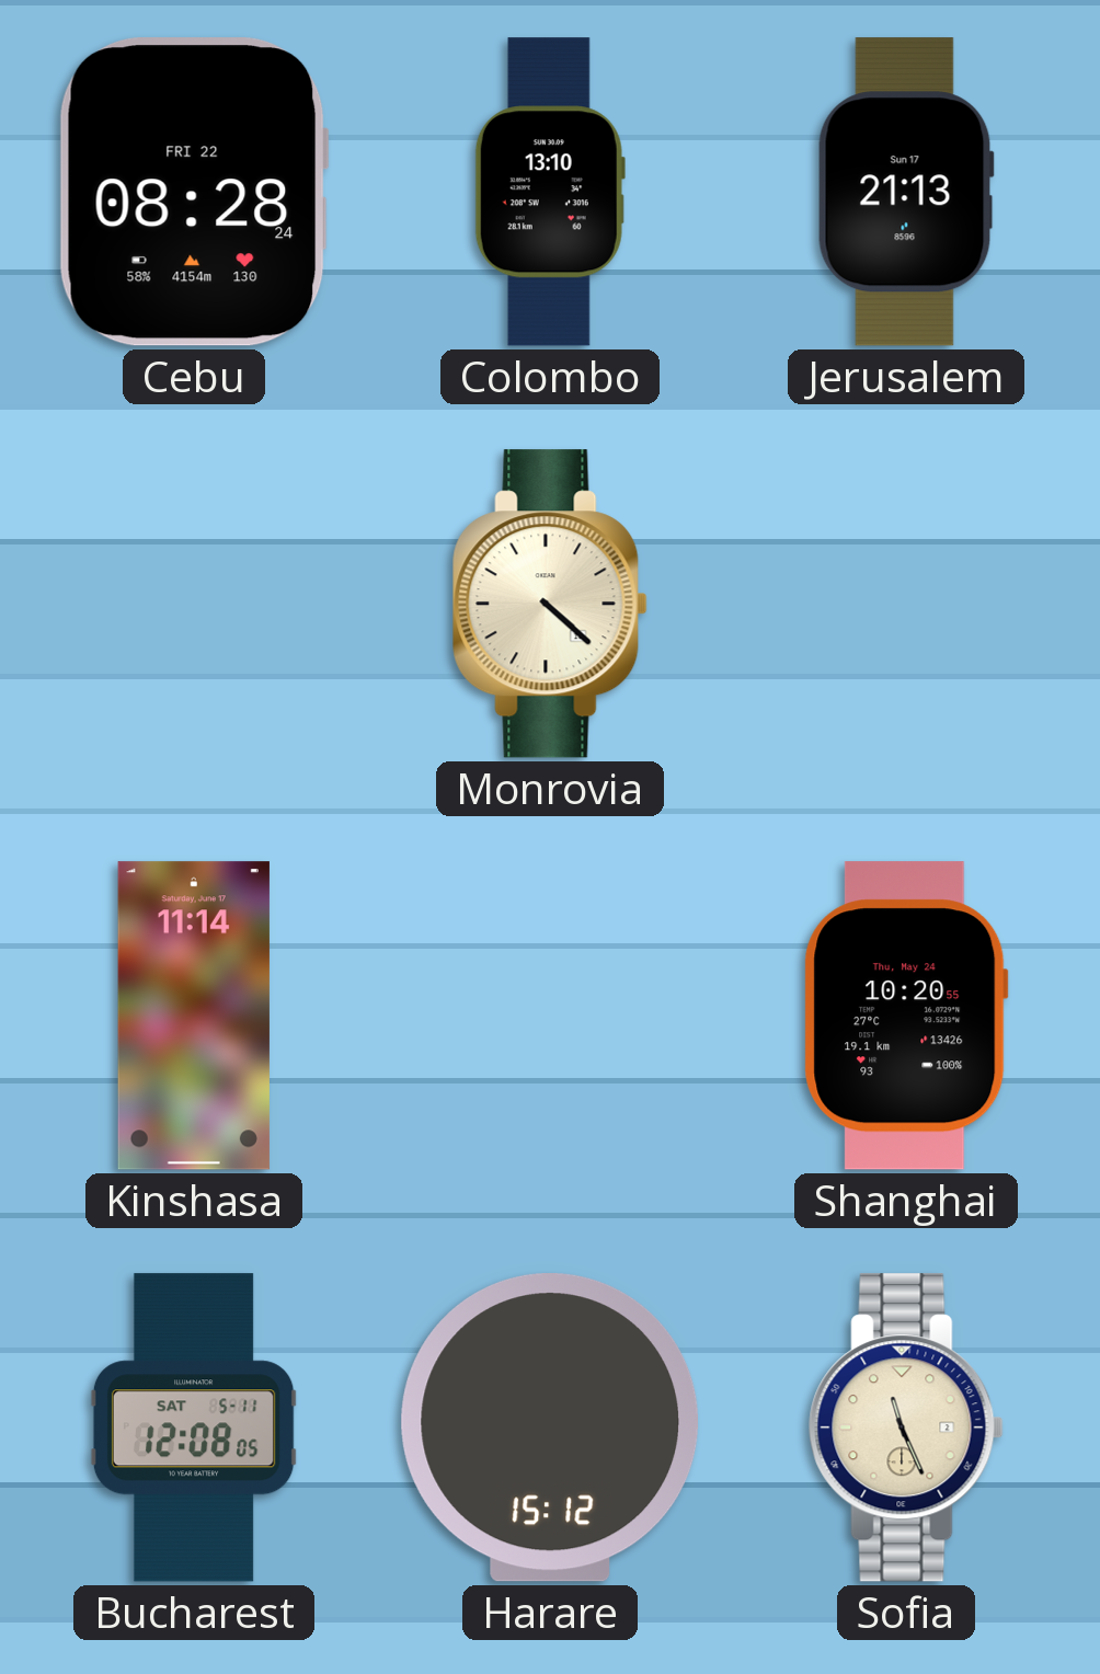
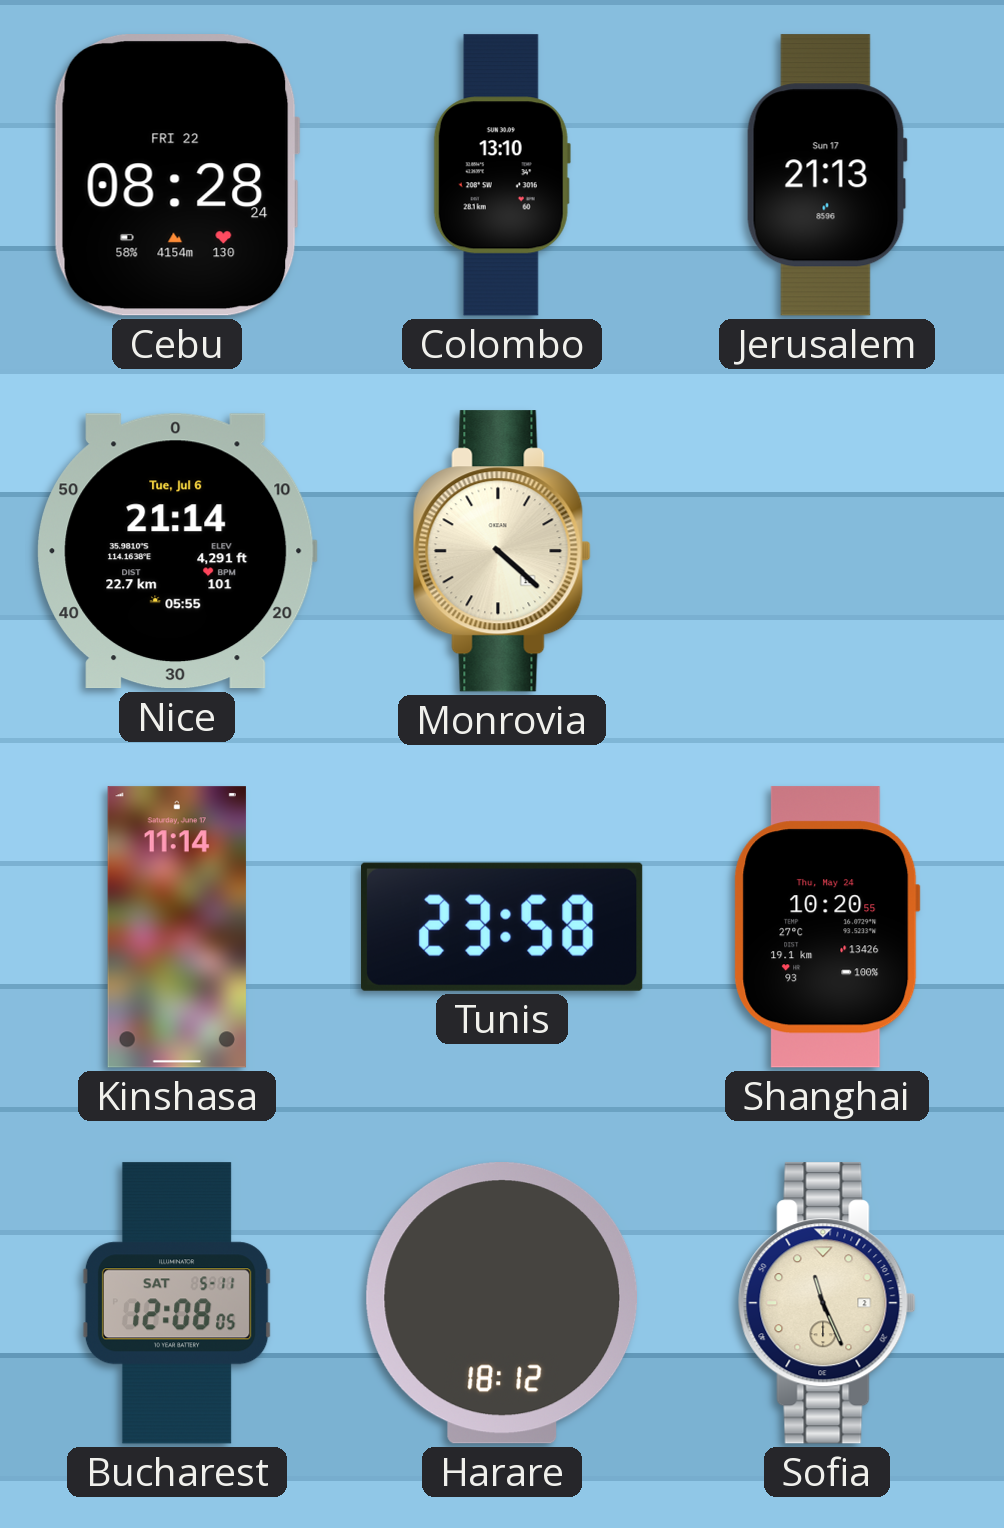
Nice: none -> 21:14
Tunis: none -> 23:58
Harare: 15:12 -> 18:12
